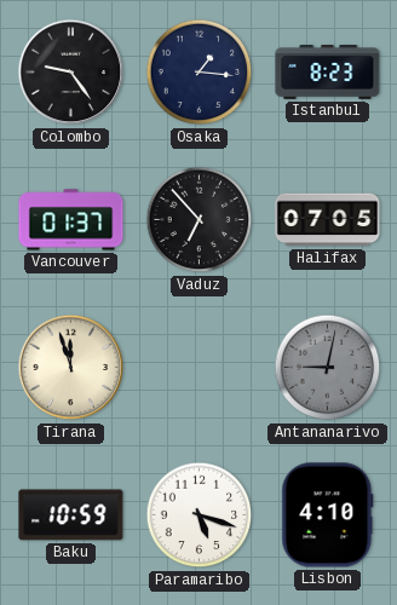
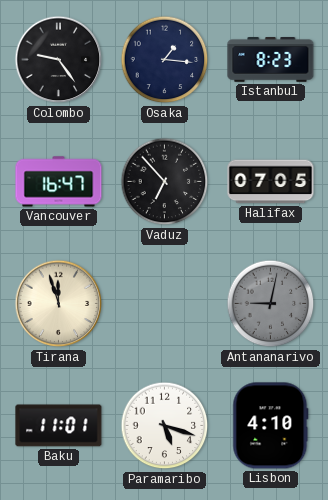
Vancouver: 01:37 -> 16:47
Baku: 10:59 -> 11:01
